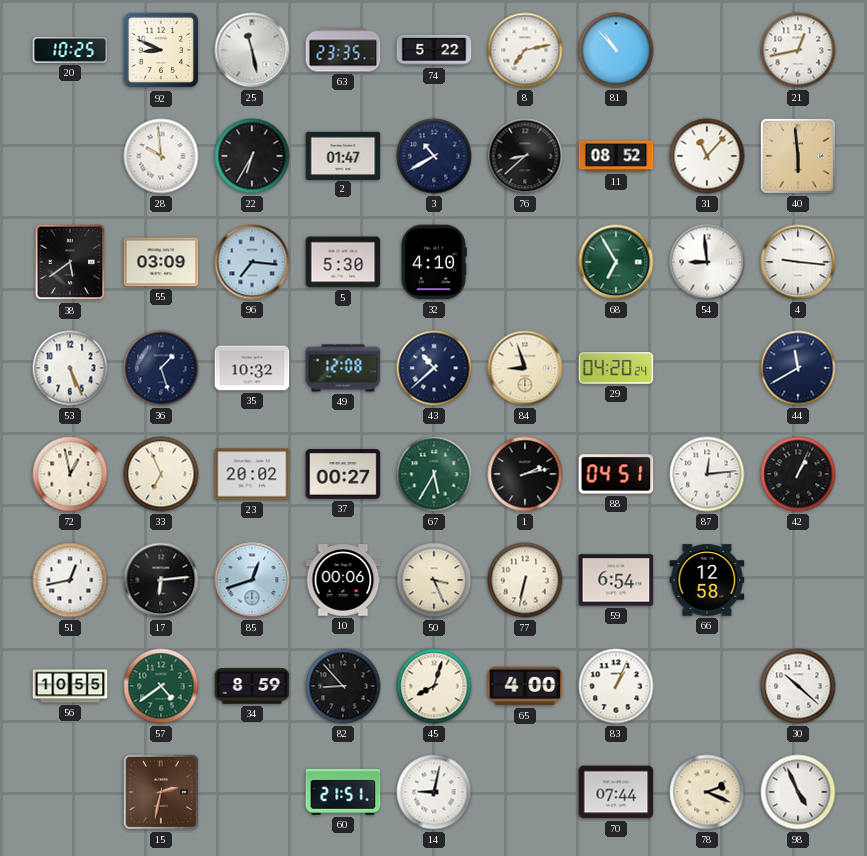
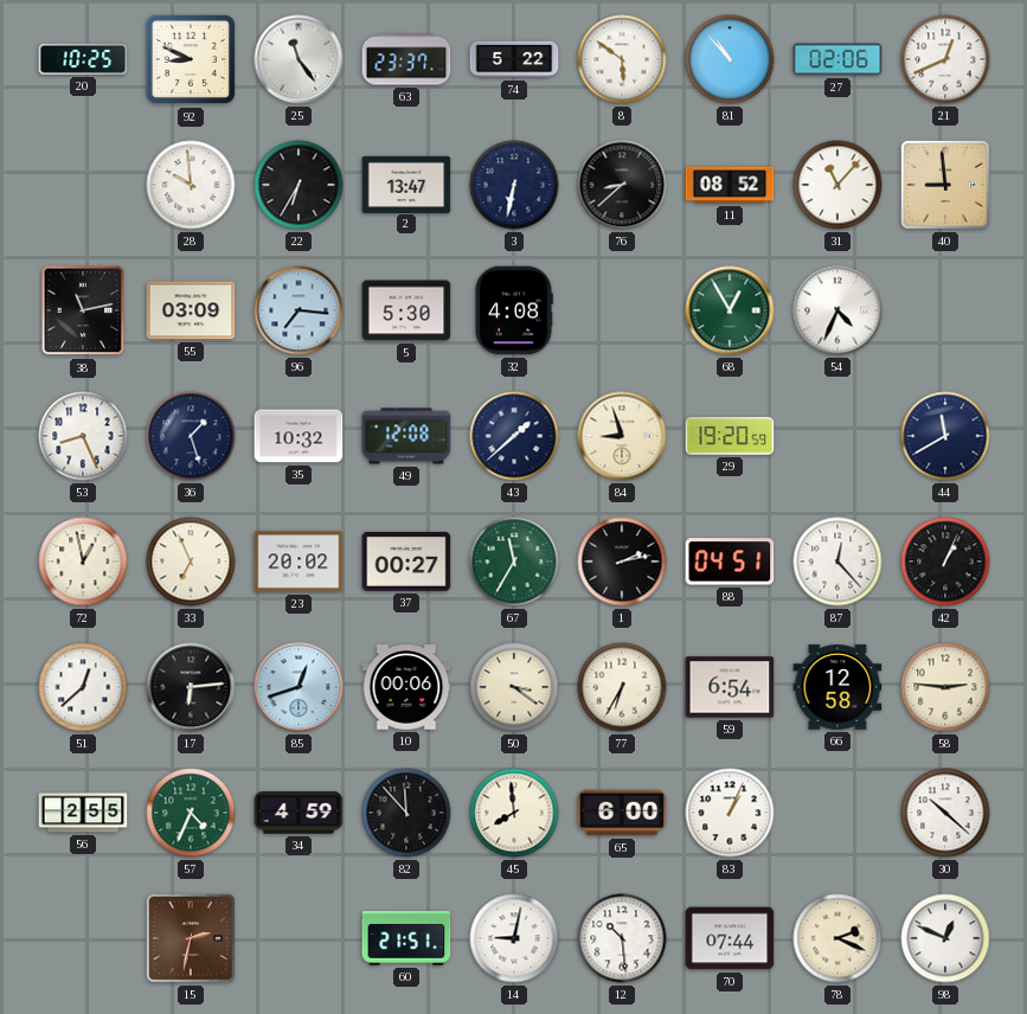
25: 11:28 -> 11:24
63: 23:35 -> 23:37
8: 7:13 -> 5:51
27: none -> 02:06
21: 12:43 -> 12:41
2: 01:47 -> 13:47
3: 10:40 -> 6:32
40: 5:59 -> 8:59
38: 5:39 -> 11:13
32: 4:10 -> 4:08
68: 6:55 -> 12:55
54: 8:59 -> 4:34
4: 9:16 -> none
53: 5:26 -> 8:26
43: 10:38 -> 1:38
29: 04:20 -> 19:20
67: 5:35 -> 11:35
87: 12:14 -> 12:23
51: 12:43 -> 12:38
50: 3:26 -> 3:21
77: 6:32 -> 6:35
58: none -> 2:46
56: 10:55 -> 2:55
57: 4:39 -> 4:34
34: 8:59 -> 4:59
82: 8:53 -> 11:53
45: 8:03 -> 7:59
65: 4:00 -> 6:00
12: none -> 10:29
98: 4:56 -> 12:49
